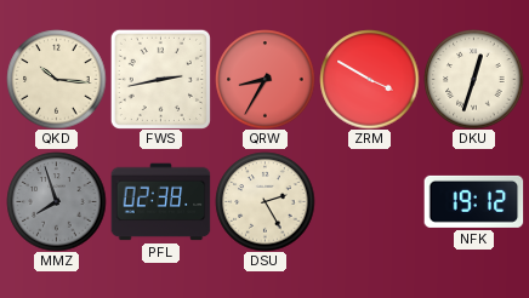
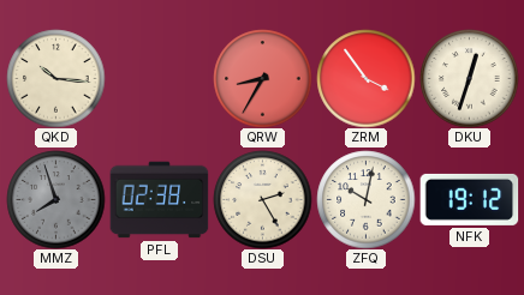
FWS: 2:43 -> none
ZRM: 3:50 -> 3:54
ZFQ: none -> 10:02
